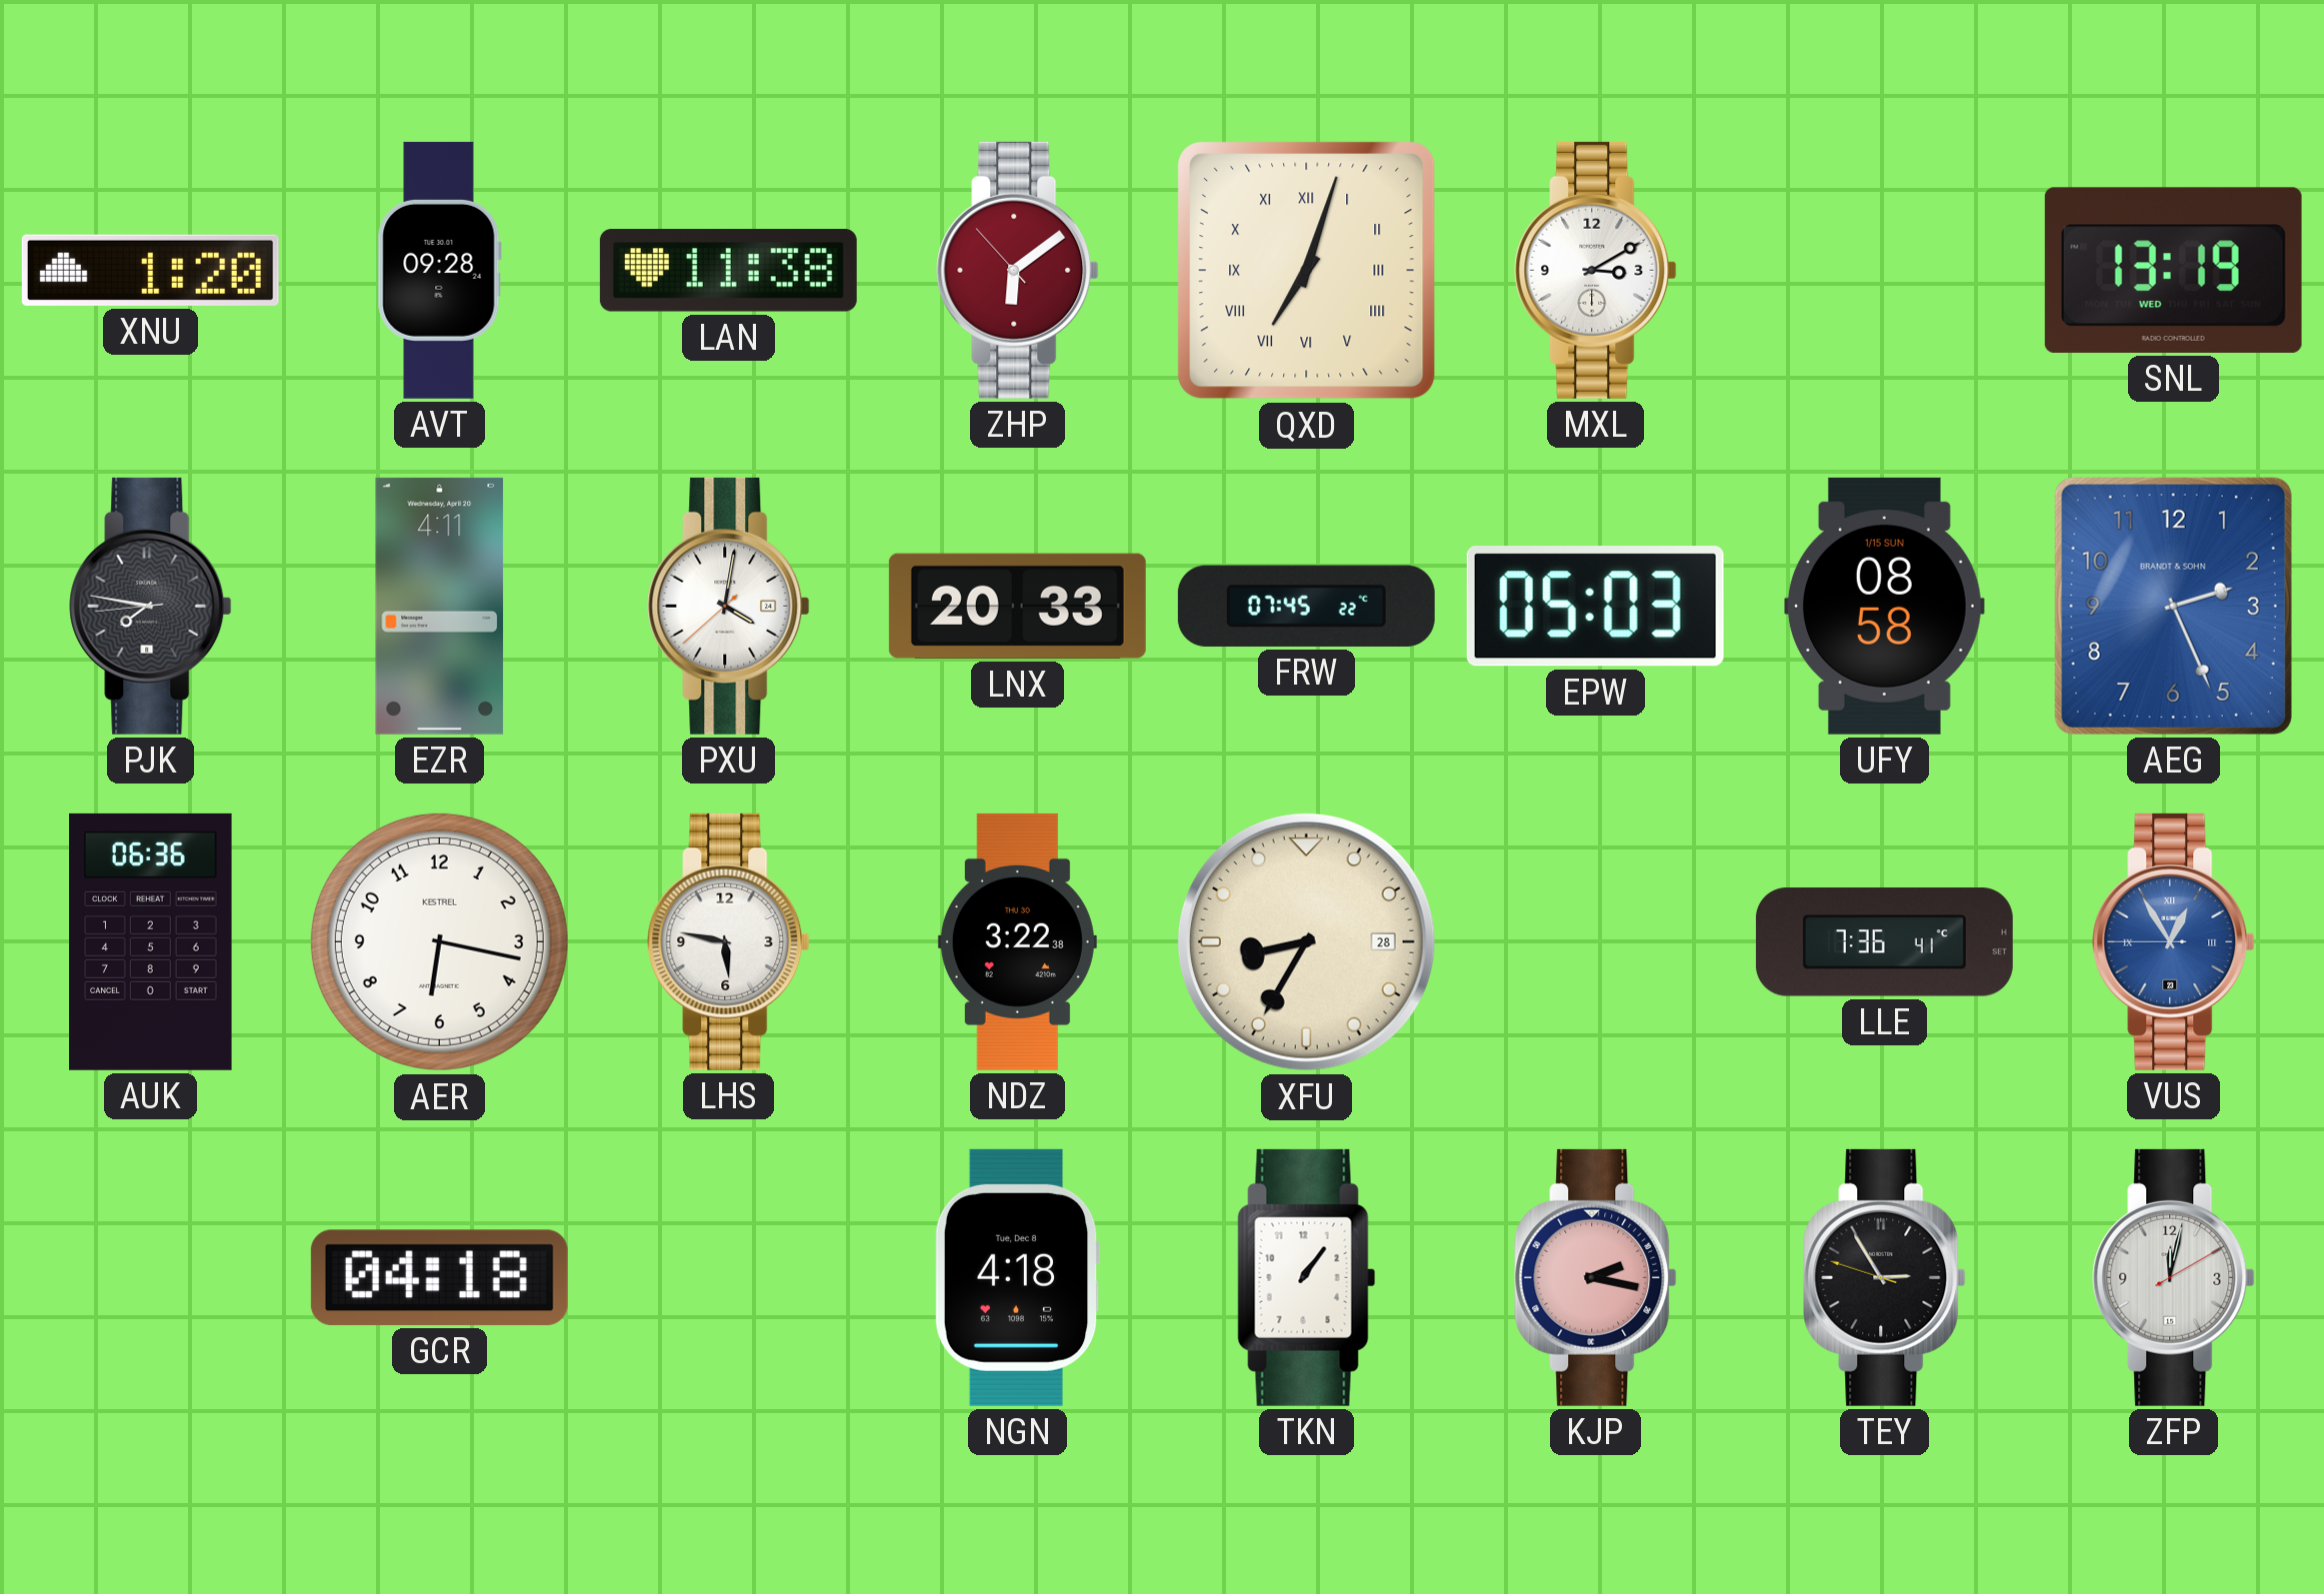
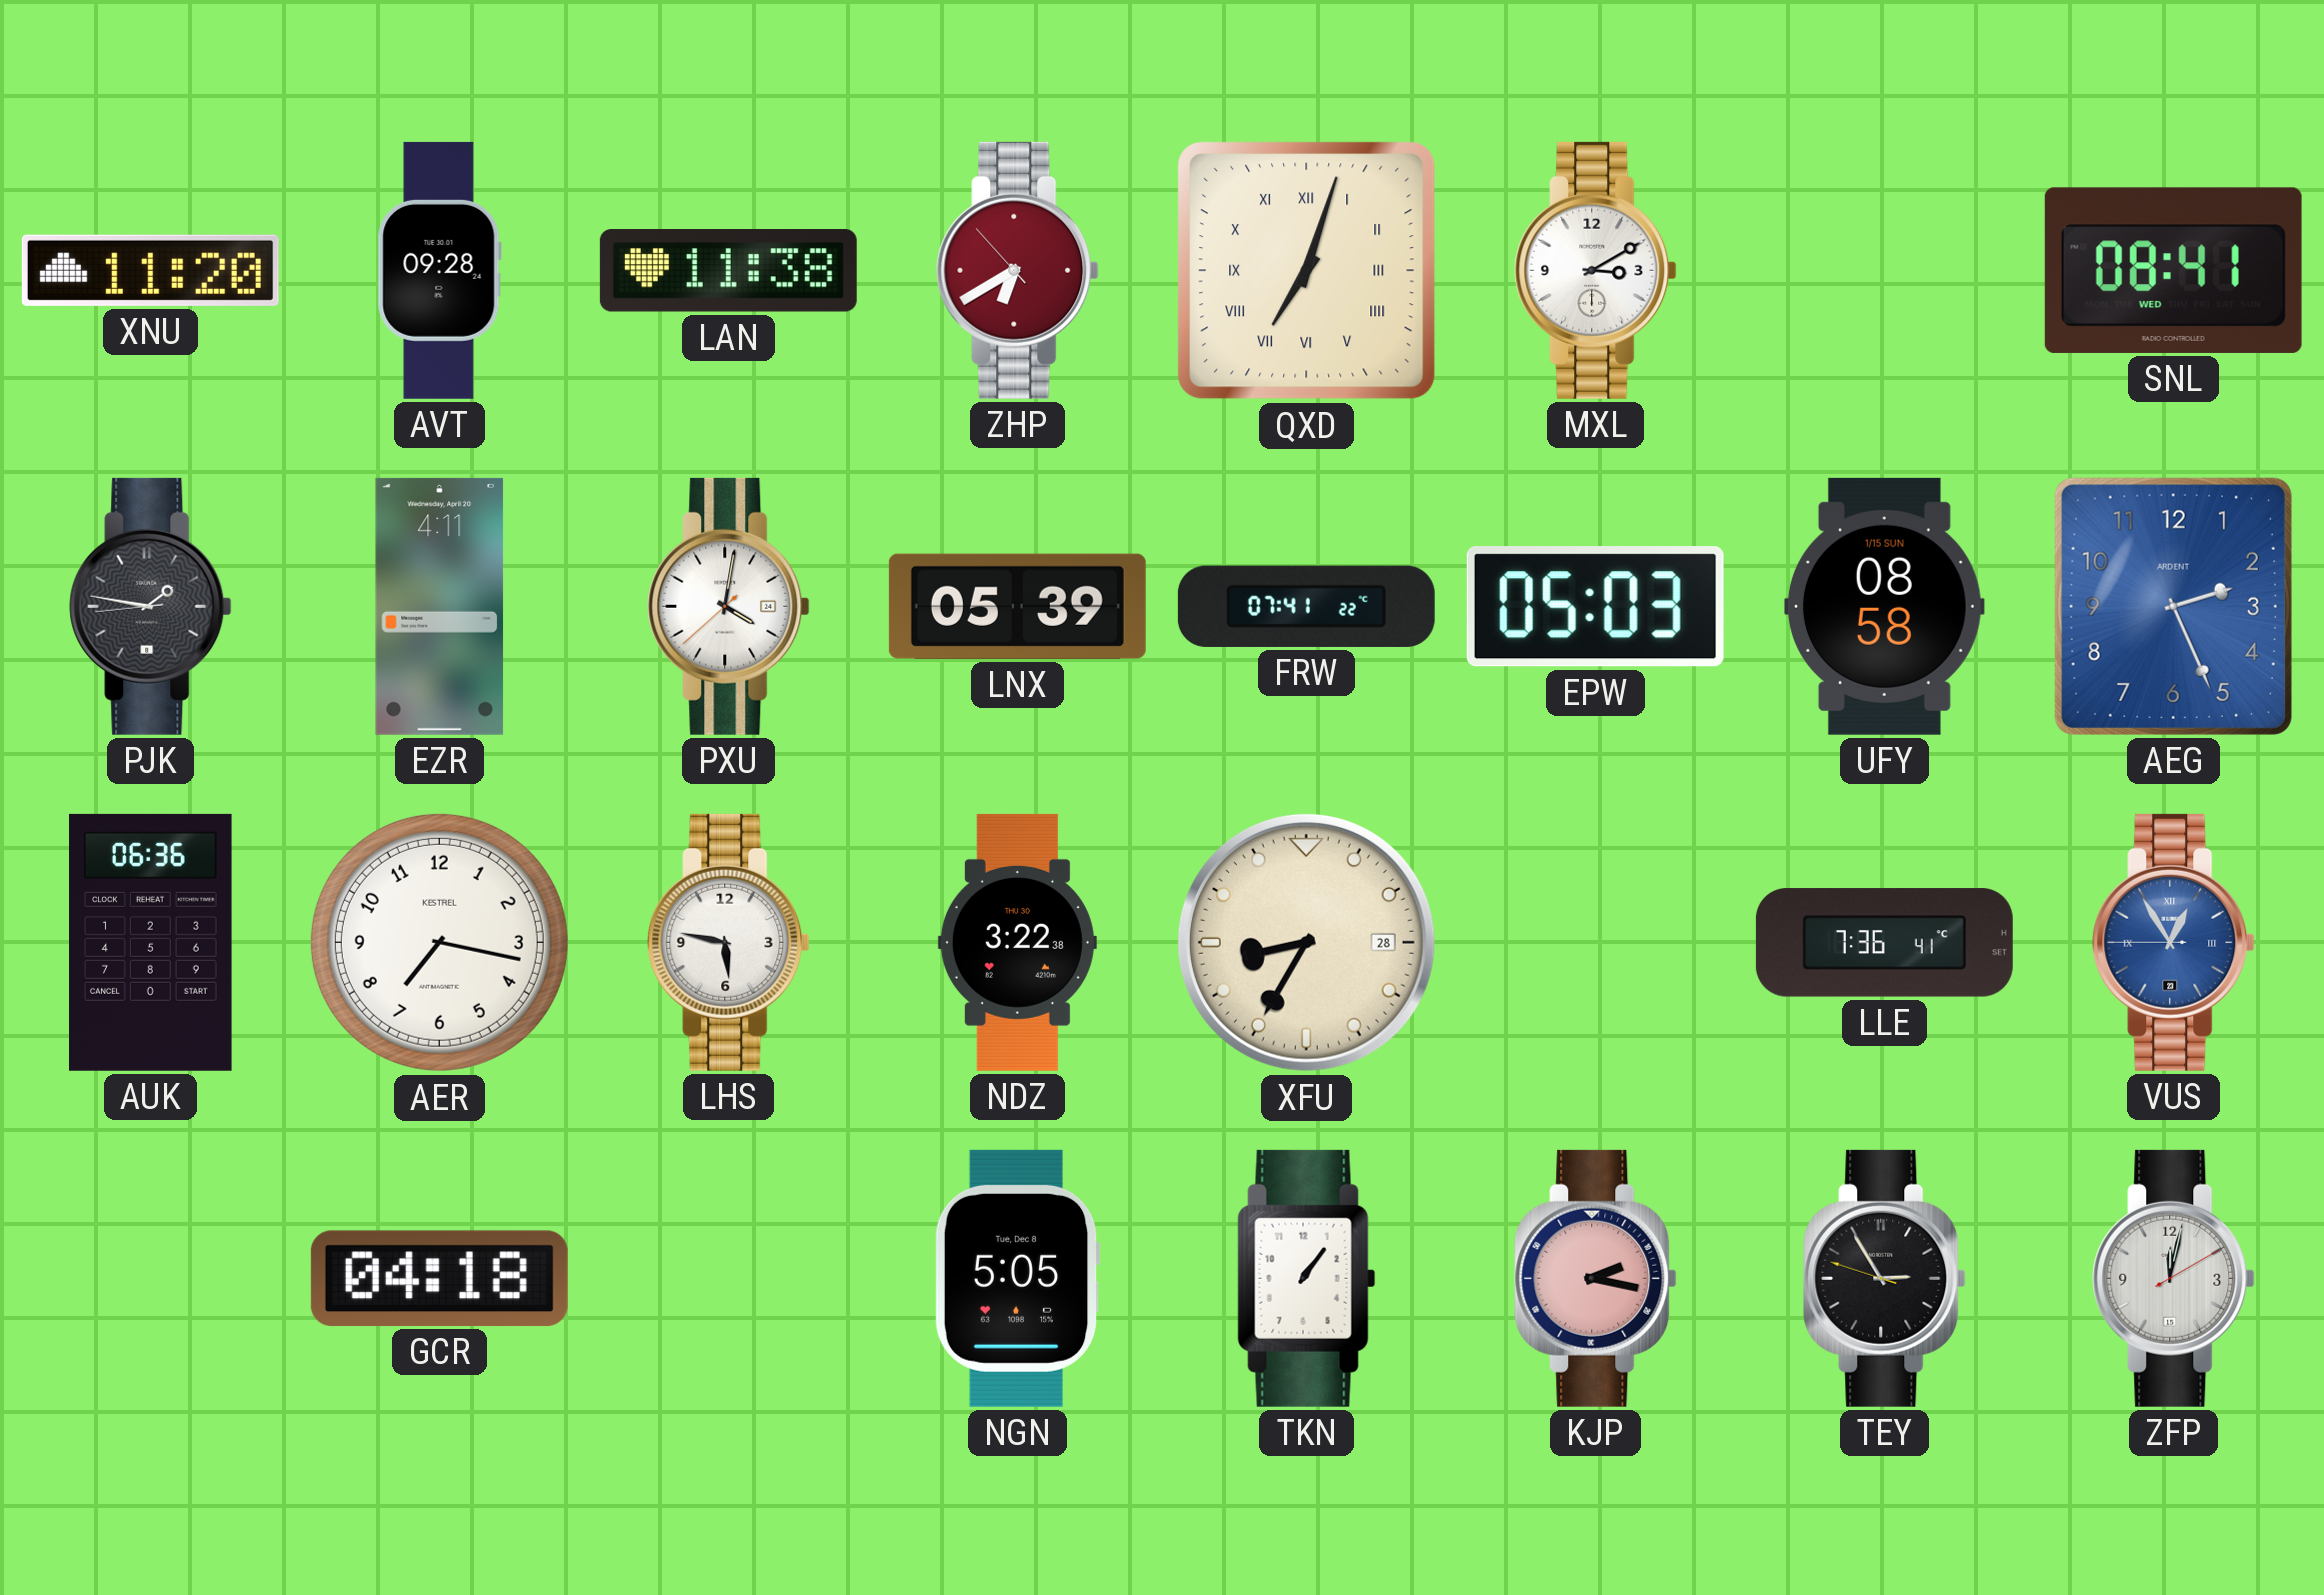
XNU: 1:20 -> 11:20
ZHP: 6:08 -> 6:39
SNL: 13:19 -> 08:41
PJK: 7:46 -> 1:46
LNX: 20:33 -> 05:39
FRW: 07:45 -> 07:41
AEG brand: BRANDT & SOHN -> ARDENT
AER: 6:17 -> 7:17
NGN: 4:18 -> 5:05
